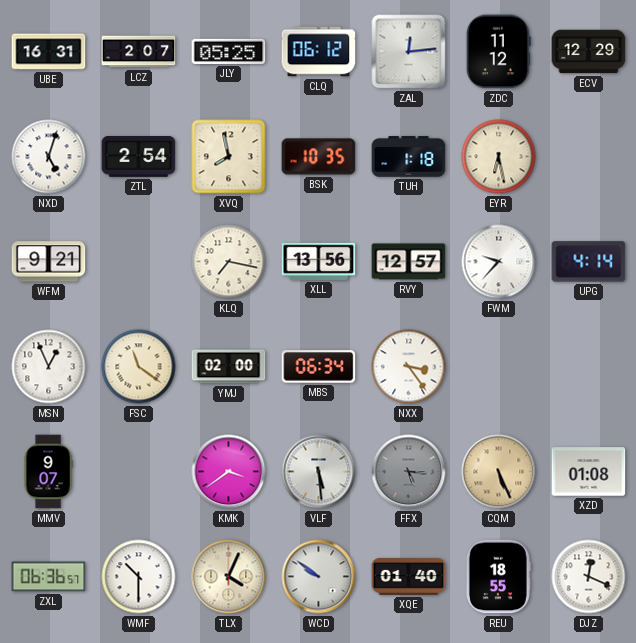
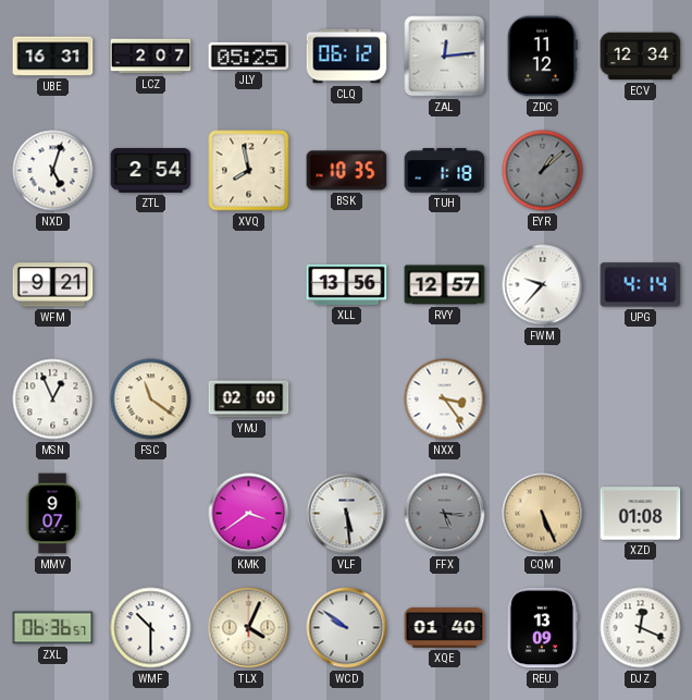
ECV: 12:29 -> 12:34
EYR: 6:28 -> 1:08
EYR dial: cream -> grey
KLQ: 7:17 -> none
MBS: 06:34 -> none
REU: 18:55 -> 13:09
